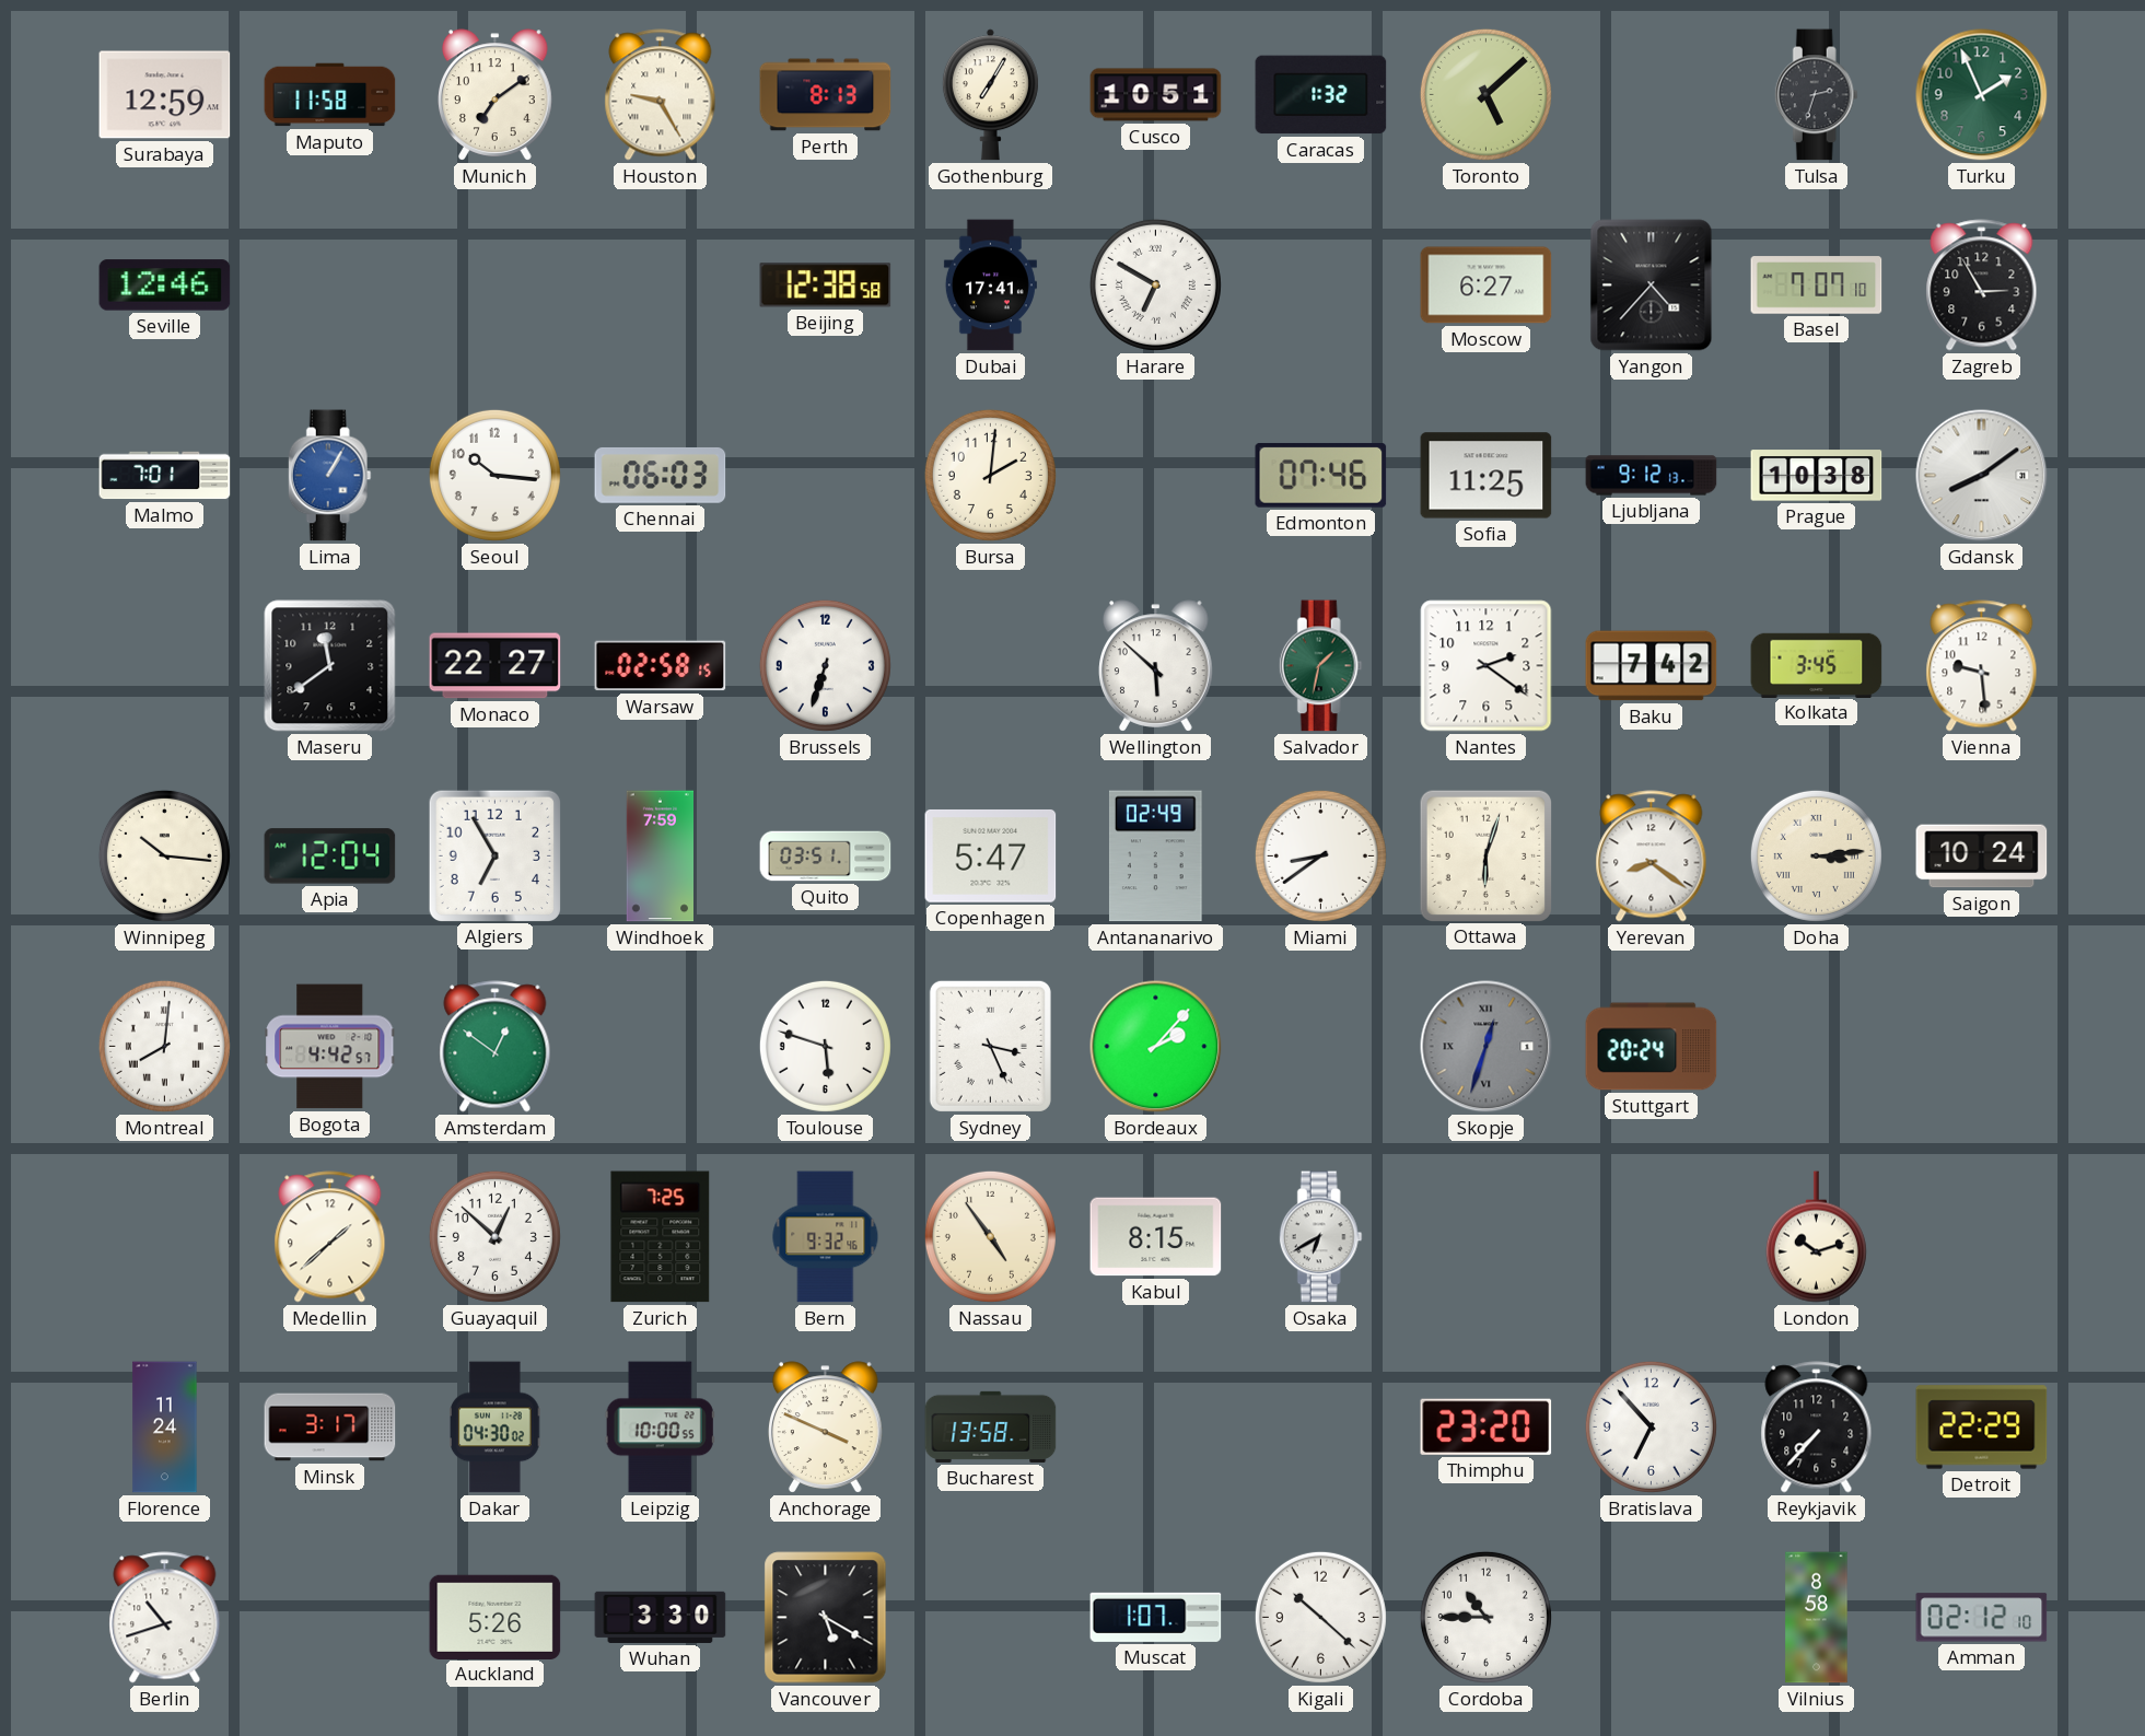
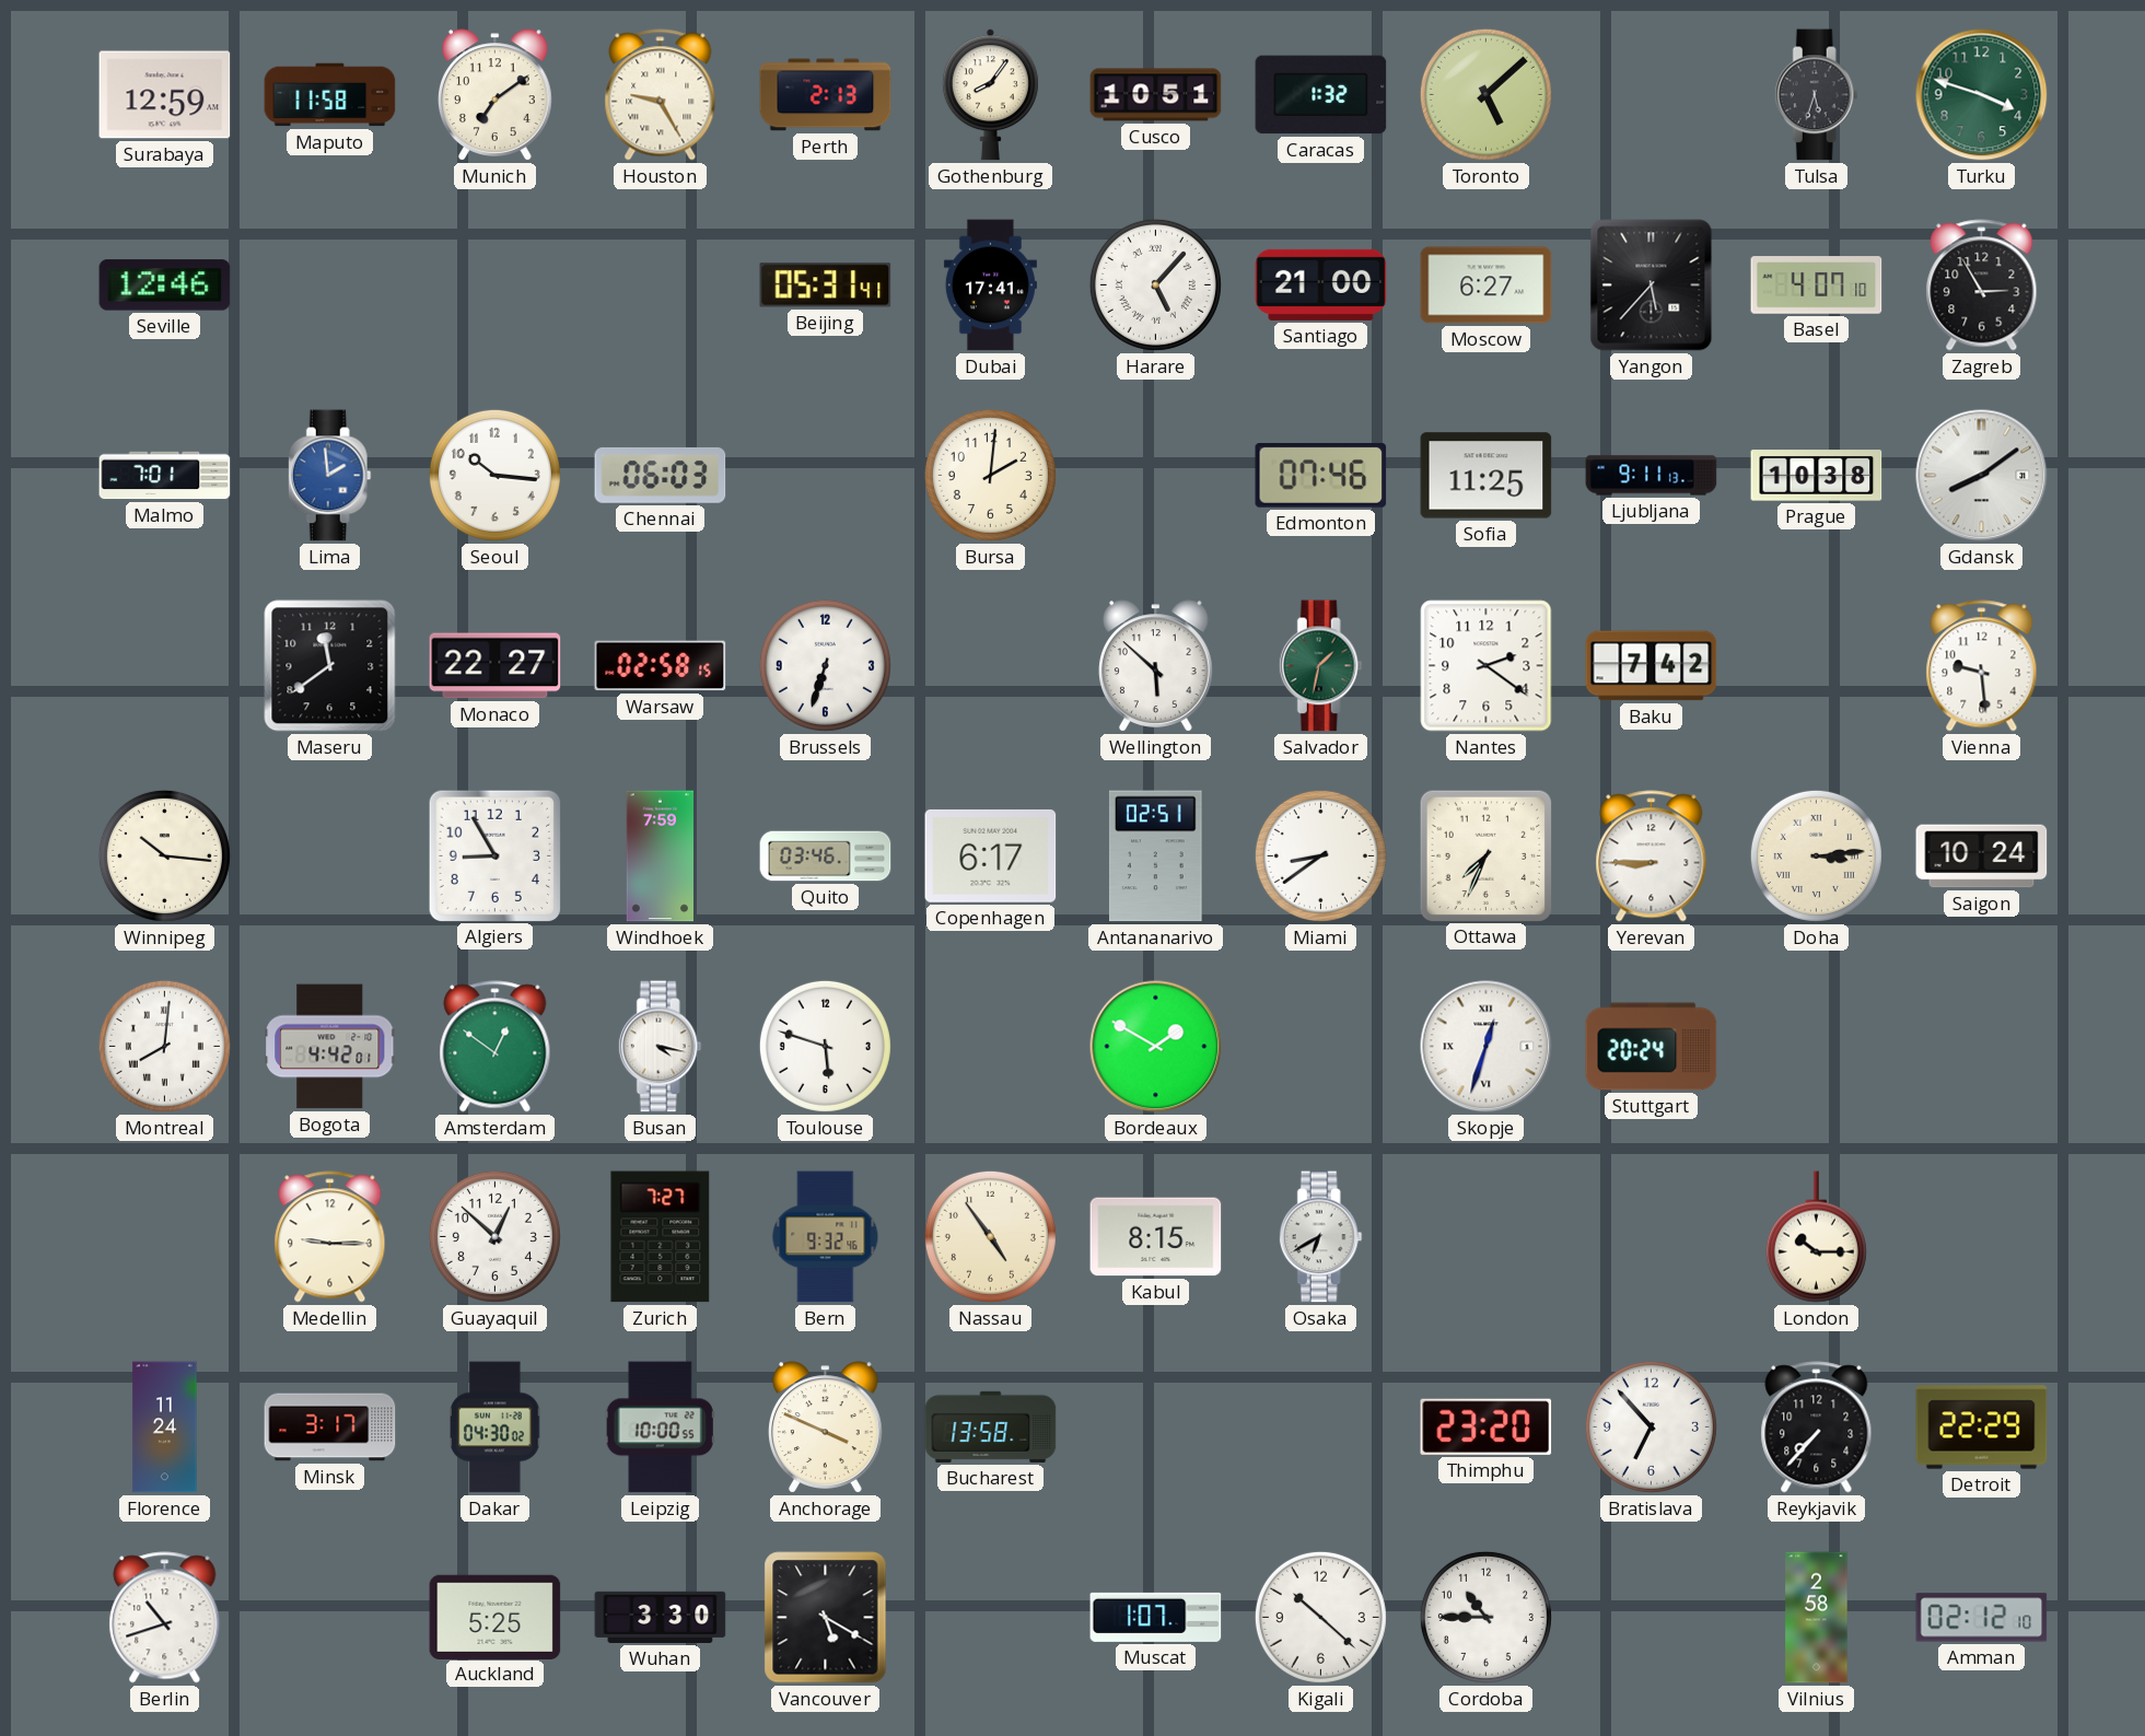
Perth: 8:13 -> 2:13
Gothenburg: 7:05 -> 8:06
Tulsa: 2:33 -> 5:33
Turku: 1:56 -> 3:48
Beijing: 12:38 -> 05:31
Harare: 6:50 -> 5:07
Santiago: none -> 21:00
Yangon: 4:37 -> 5:37
Basel: 7:07 -> 4:07
Lima: 1:05 -> 1:59
Ljubljana: 9:12 -> 9:11
Kolkata: 3:45 -> none
Apia: 12:04 -> none
Algiers: 6:55 -> 8:55
Quito: 03:51 -> 03:46
Copenhagen: 5:47 -> 6:17
Antananarivo: 02:49 -> 02:51
Ottawa: 6:03 -> 7:34
Yerevan: 8:21 -> 8:45
Bogota: 4:42:57 -> 4:42:01
Busan: none -> 4:17
Sydney: 3:26 -> none
Bordeaux: 2:07 -> 1:50
Skopje dial: grey -> white
Medellin: 1:38 -> 9:15
Zurich: 7:25 -> 7:27
London: 10:12 -> 10:15
Auckland: 5:26 -> 5:25
Vilnius: 8:58 -> 2:58
